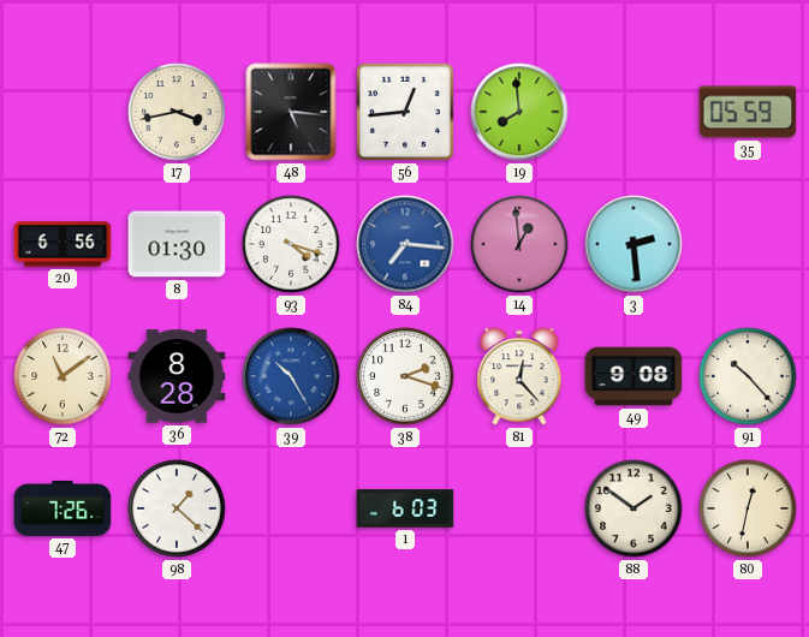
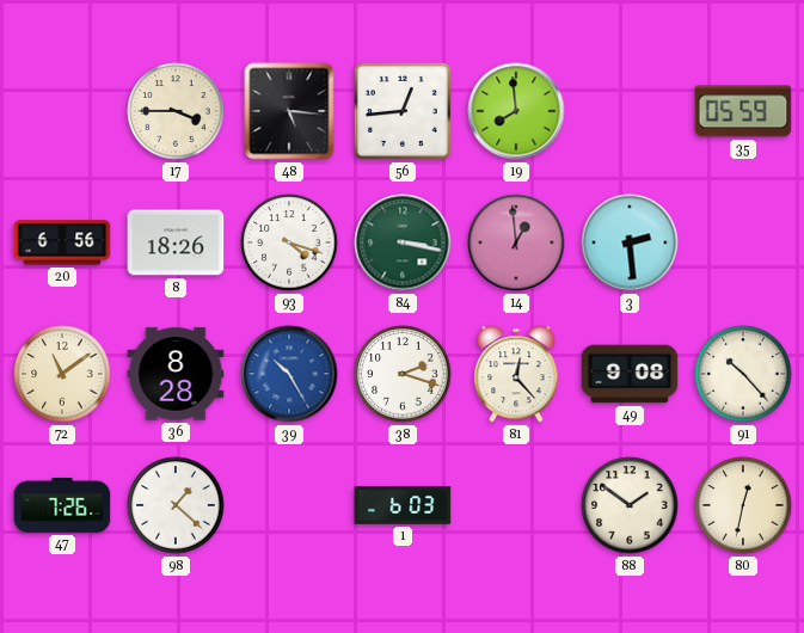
17: 3:43 -> 3:45
8: 01:30 -> 18:26
84: 7:16 -> 3:17
84 dial: blue -> green
